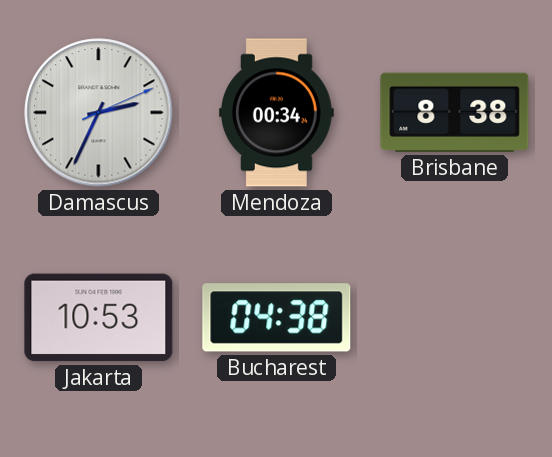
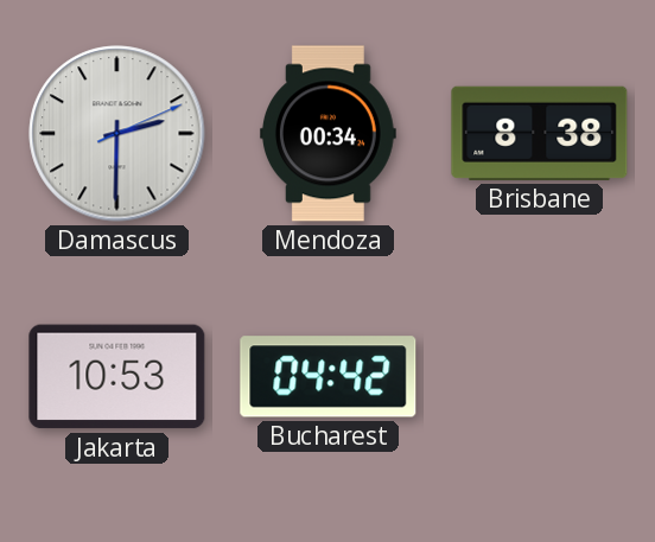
Damascus: 2:34 -> 2:30
Bucharest: 04:38 -> 04:42
